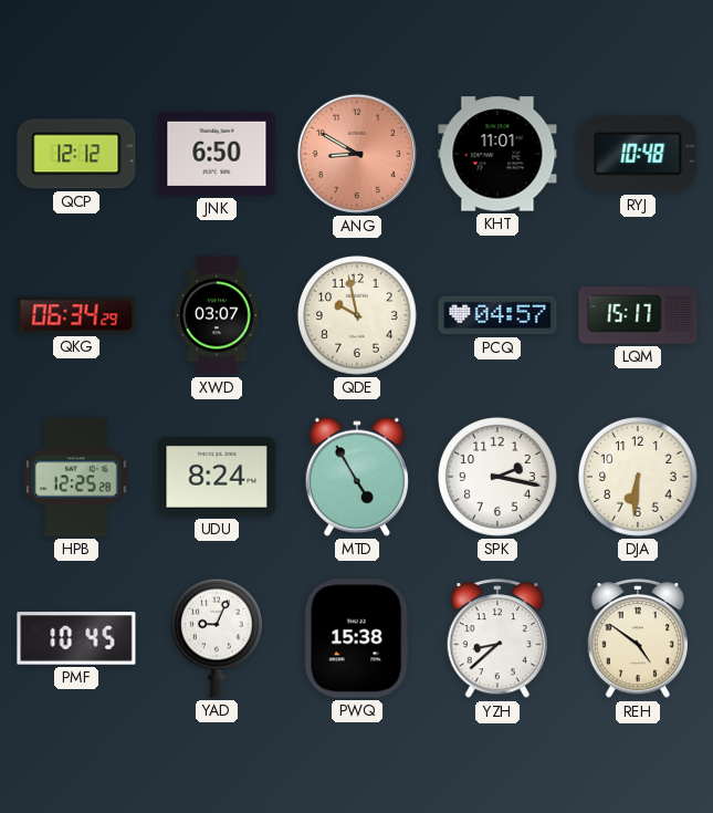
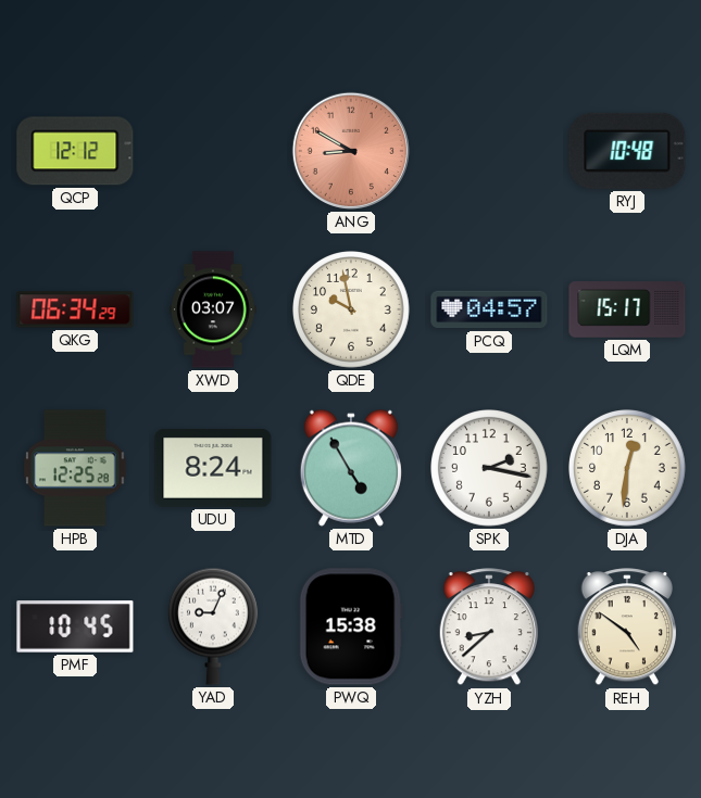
JNK: 6:50 -> none
KHT: 11:01 -> none
DJA: 6:31 -> 12:31
